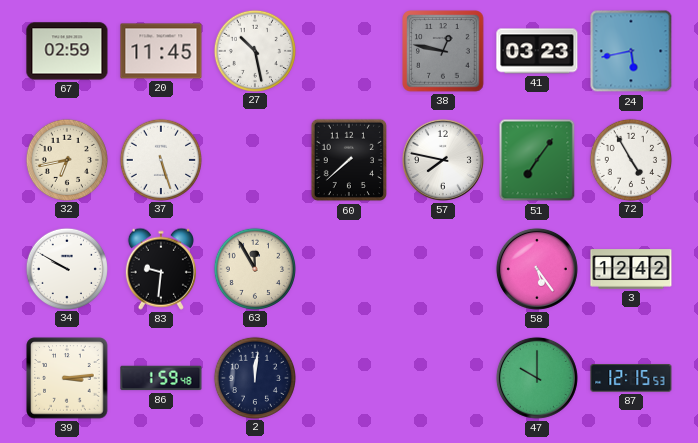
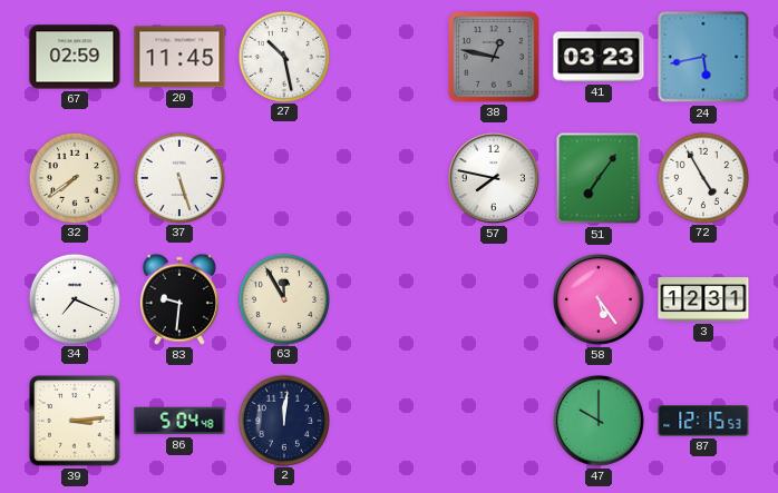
32: 6:43 -> 7:39
60: 7:38 -> none
34: 9:50 -> 7:19
3: 12:42 -> 12:31
86: 1:59 -> 5:04
